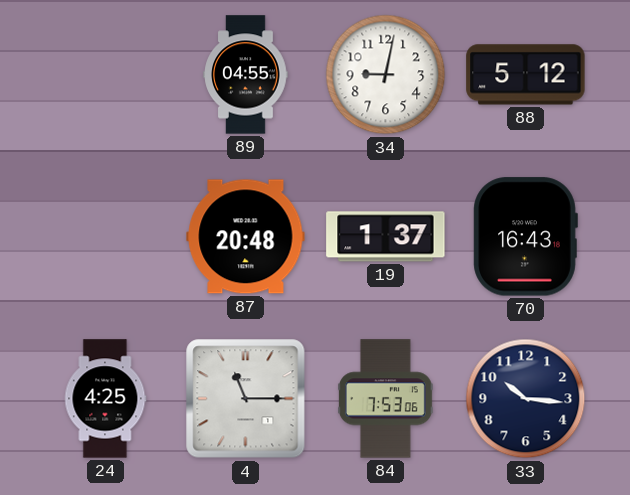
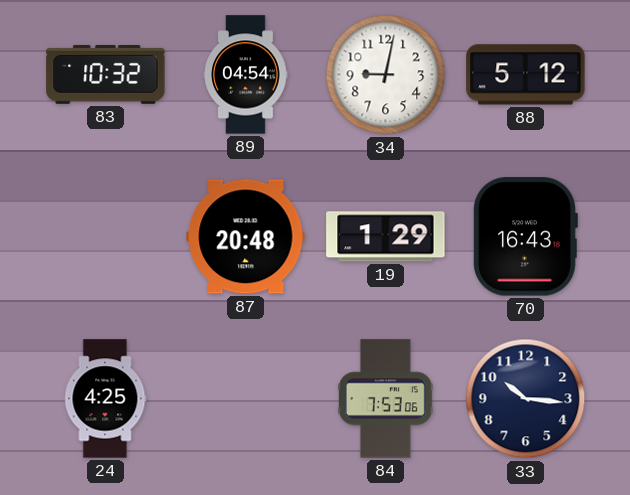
83: none -> 10:32
89: 04:55 -> 04:54
19: 1:37 -> 1:29
4: 11:15 -> none
